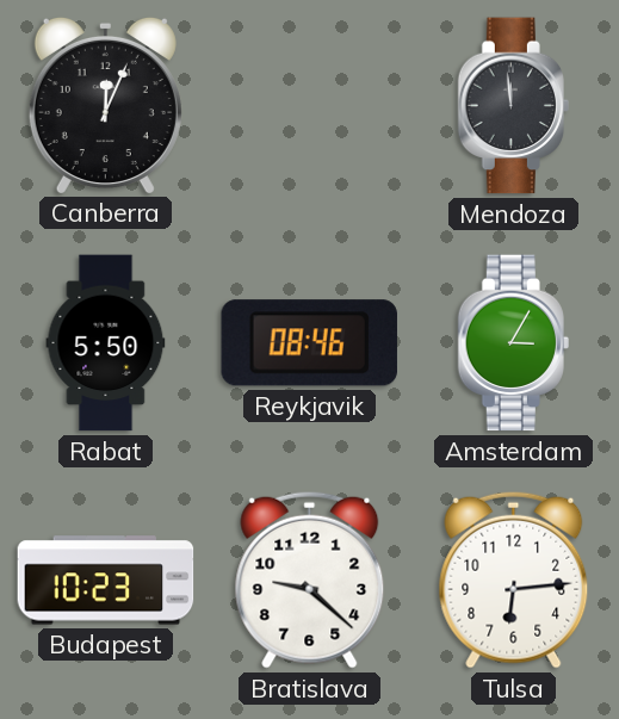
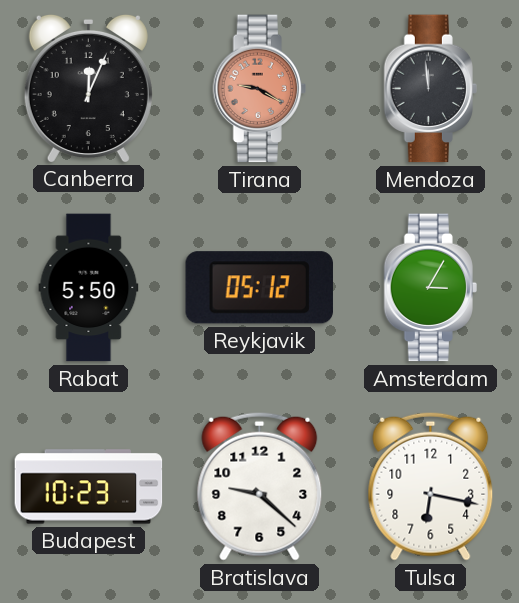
Tirana: none -> 9:20
Reykjavik: 08:46 -> 05:12
Tulsa: 6:14 -> 6:17
